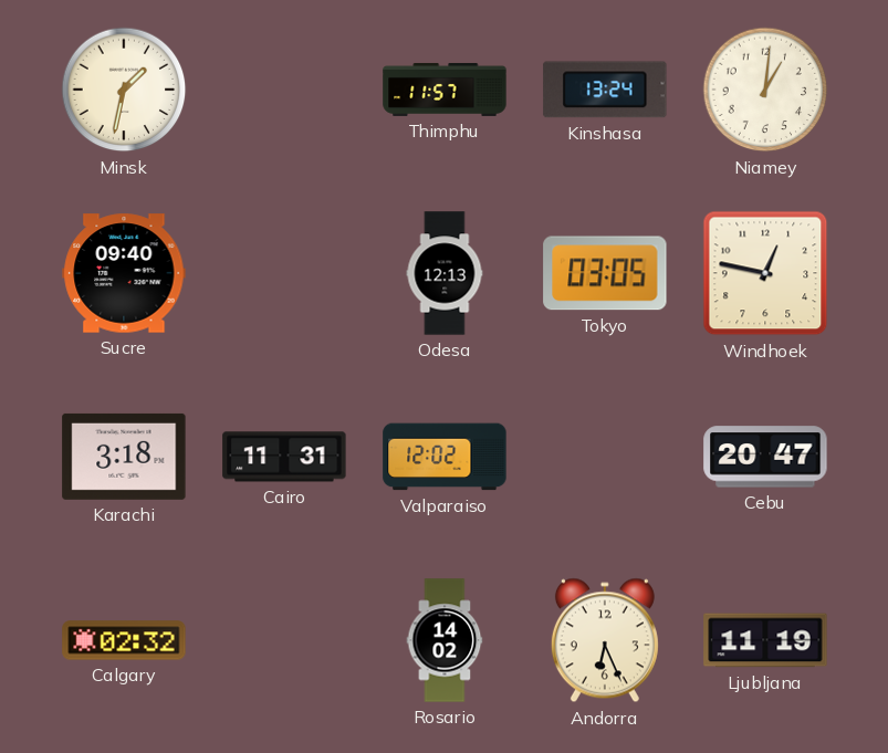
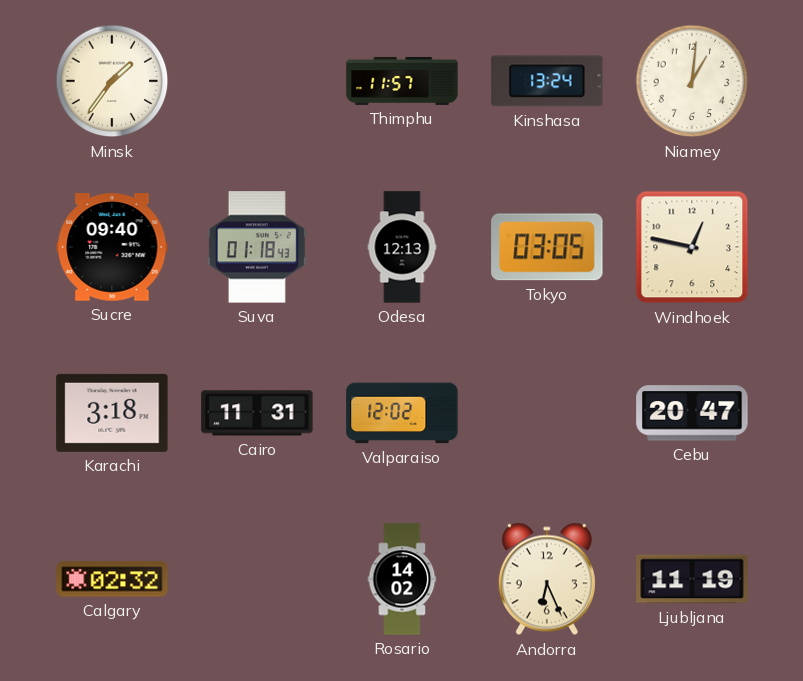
Minsk: 1:32 -> 1:36
Suva: none -> 01:18
